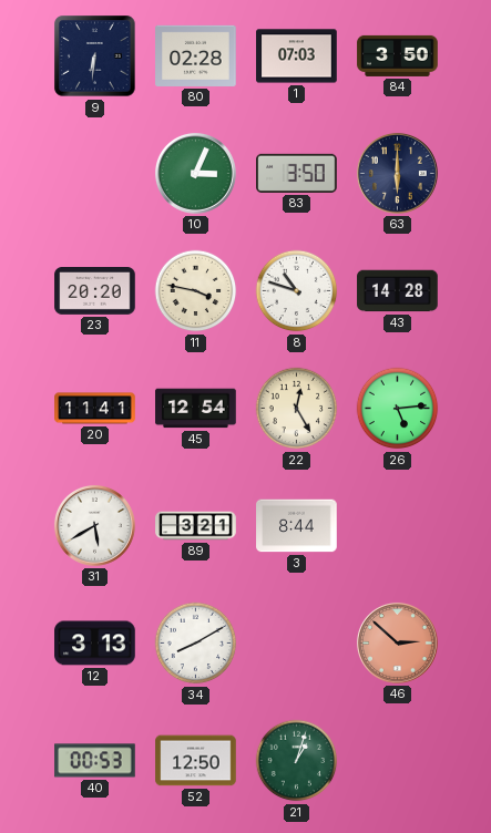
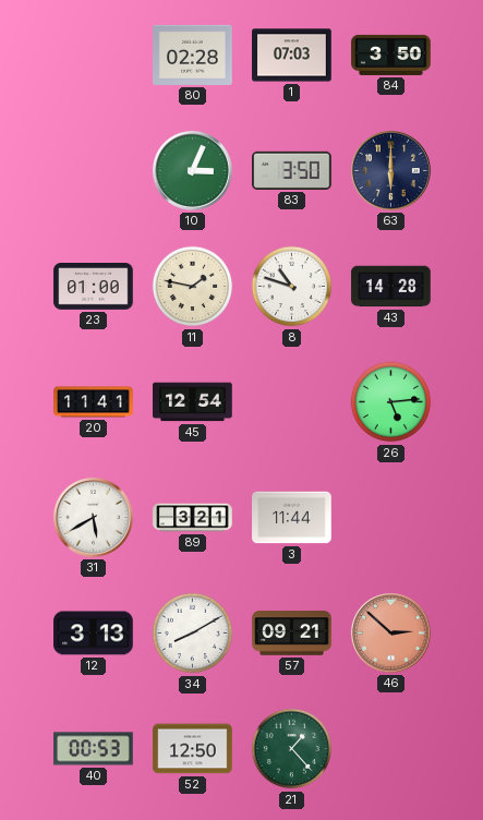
9: 6:31 -> none
23: 20:20 -> 01:00
11: 3:47 -> 1:47
22: 12:25 -> none
3: 8:44 -> 11:44
57: none -> 09:21
21: 1:03 -> 1:23
